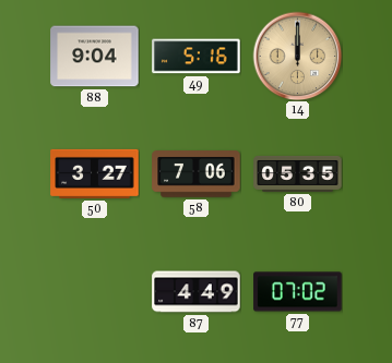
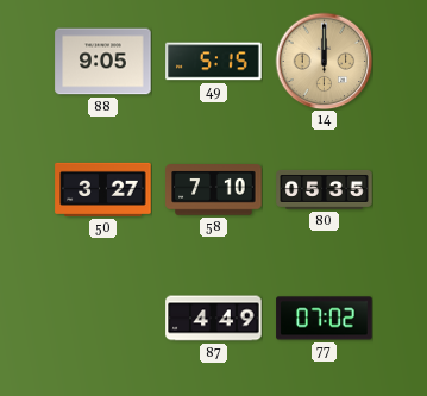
88: 9:04 -> 9:05
49: 5:16 -> 5:15
58: 7:06 -> 7:10
